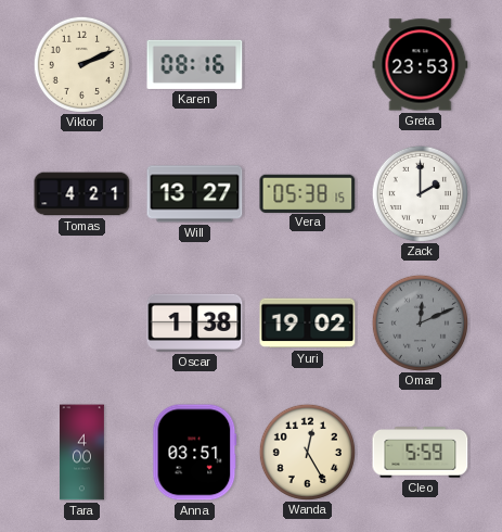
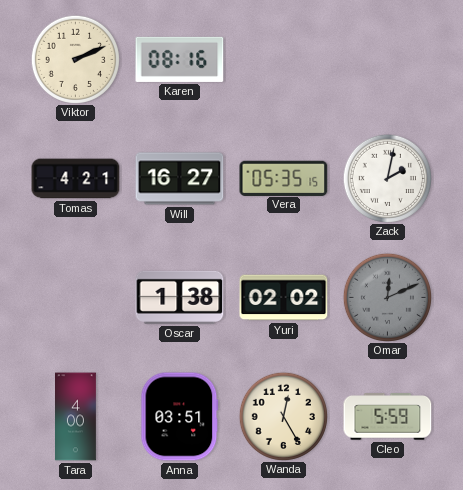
Greta: 23:53 -> none
Will: 13:27 -> 16:27
Vera: 05:38 -> 05:35
Zack: 2:00 -> 2:02
Yuri: 19:02 -> 02:02
